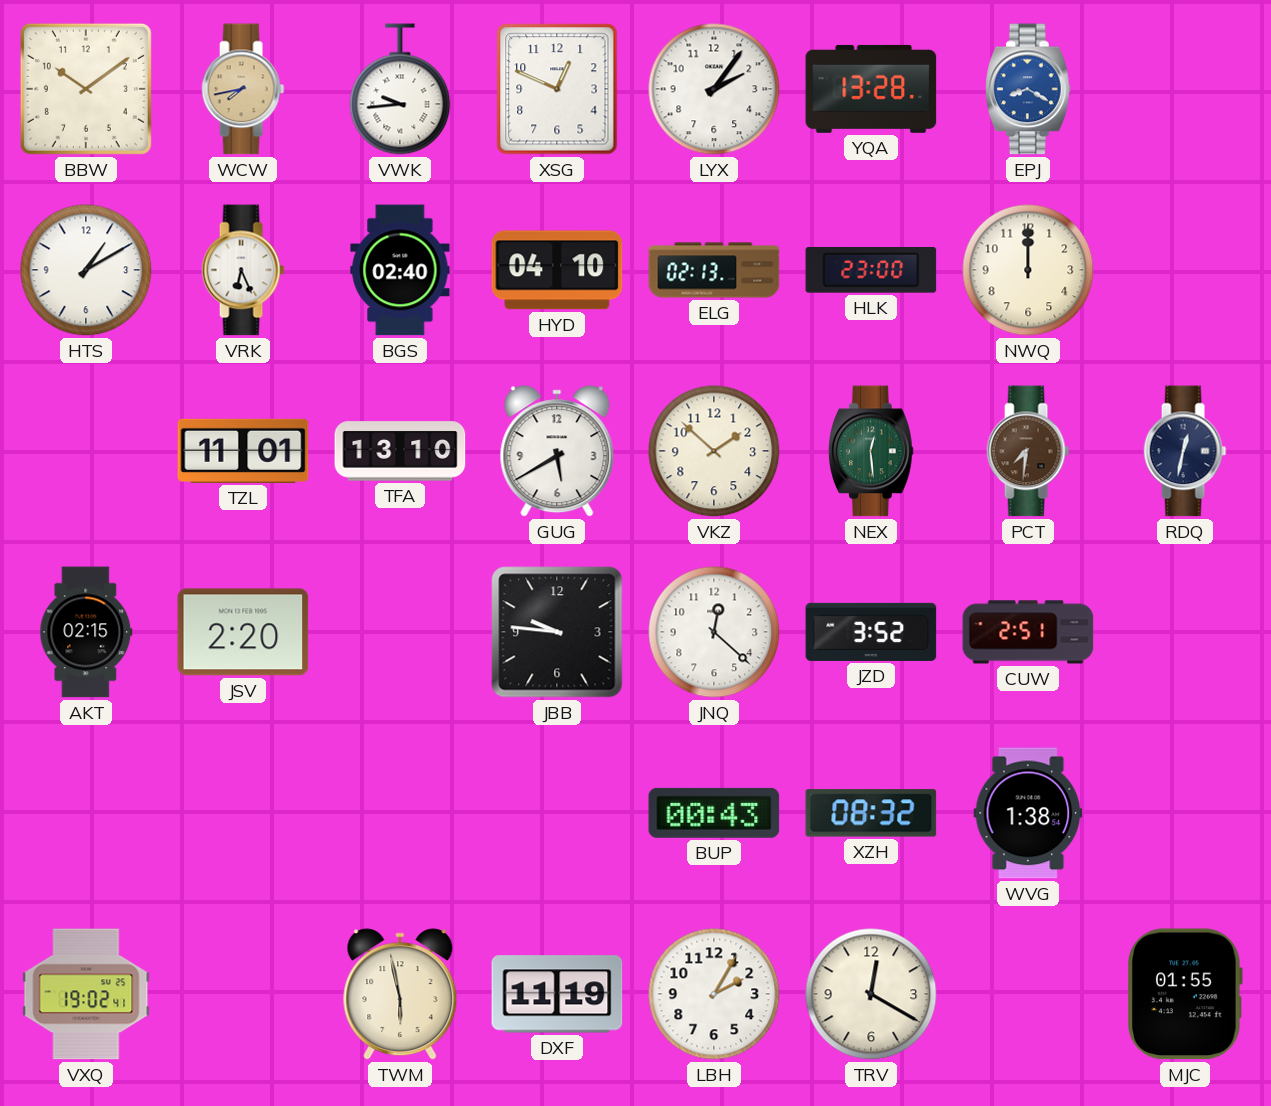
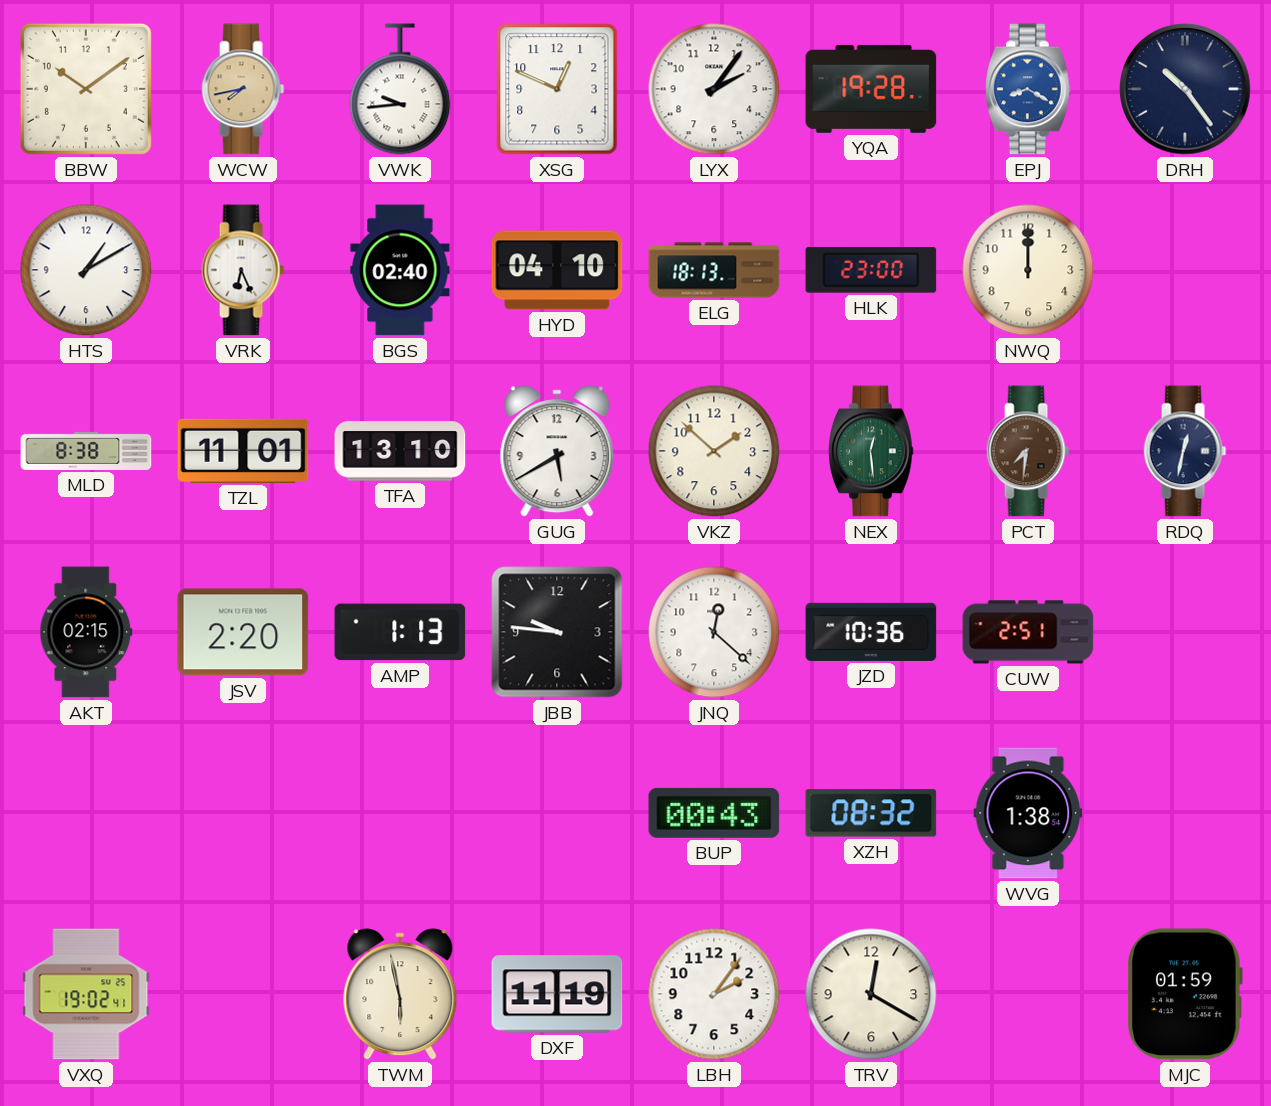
YQA: 13:28 -> 19:28
DRH: none -> 10:24
ELG: 02:13 -> 18:13
MLD: none -> 8:38
AMP: none -> 1:13
JZD: 3:52 -> 10:36
LBH: 2:05 -> 2:06
MJC: 01:55 -> 01:59
